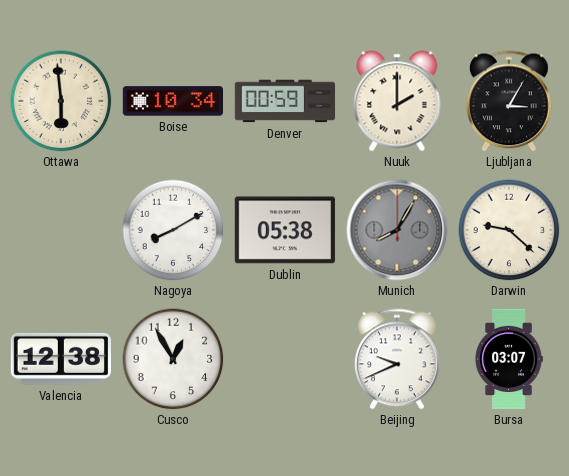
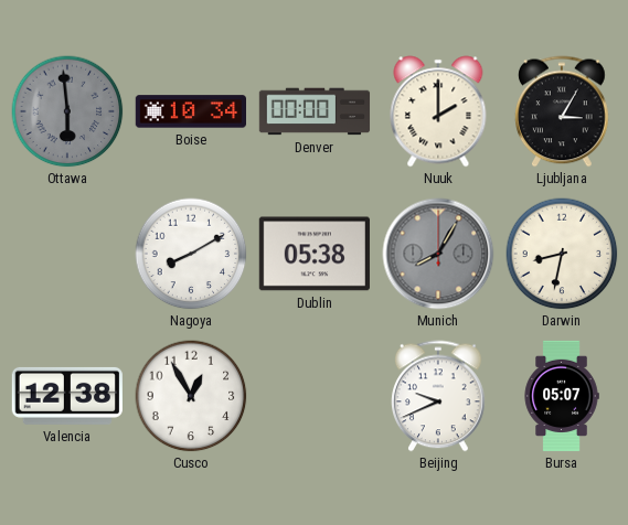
Ottawa dial: cream -> grey
Denver: 00:59 -> 00:00
Darwin: 9:22 -> 8:32
Bursa: 03:07 -> 05:07
